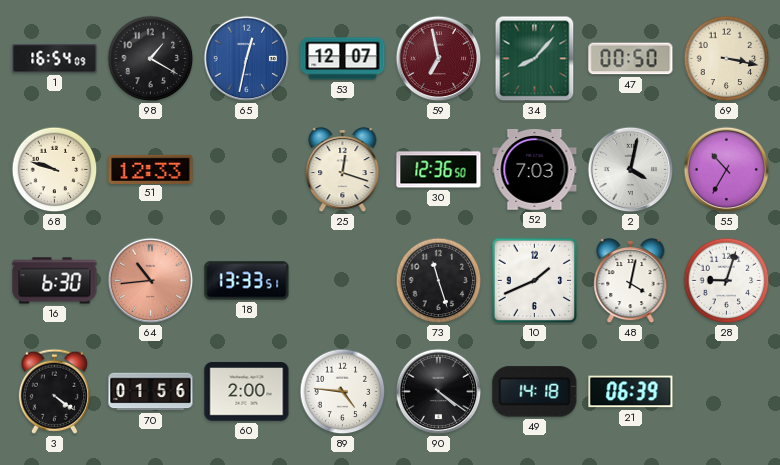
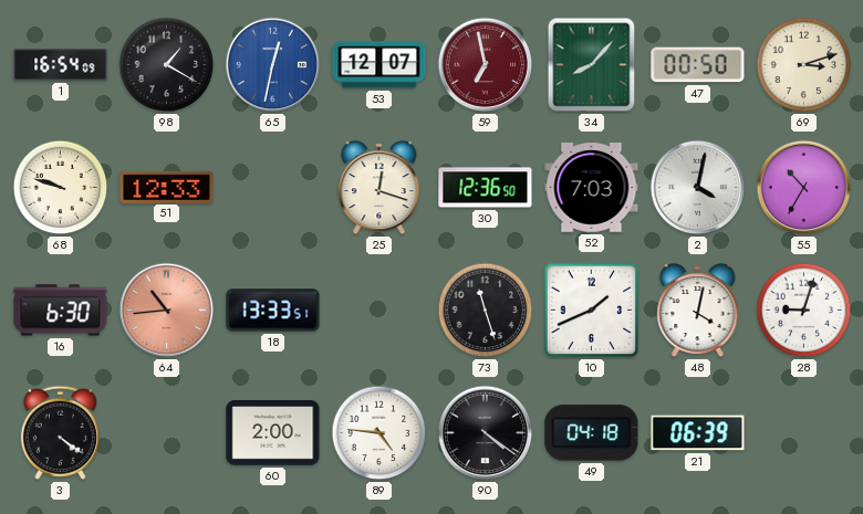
69: 3:17 -> 3:12
70: 01:56 -> none
49: 14:18 -> 04:18
